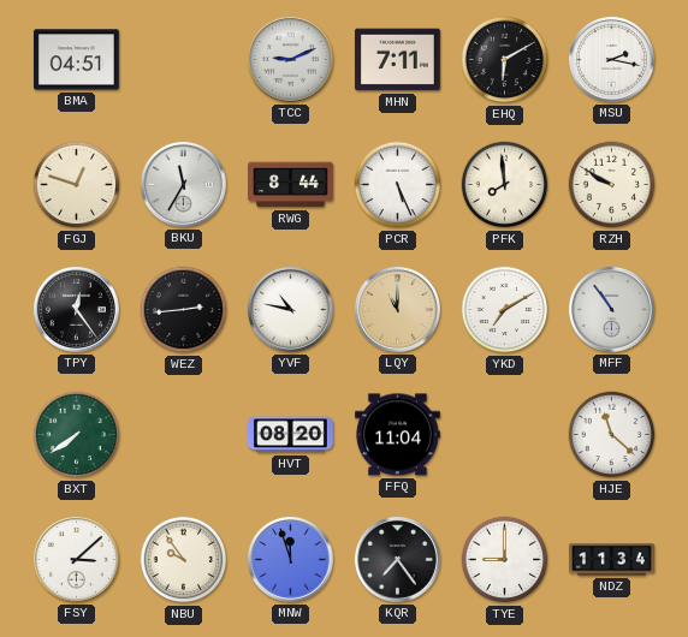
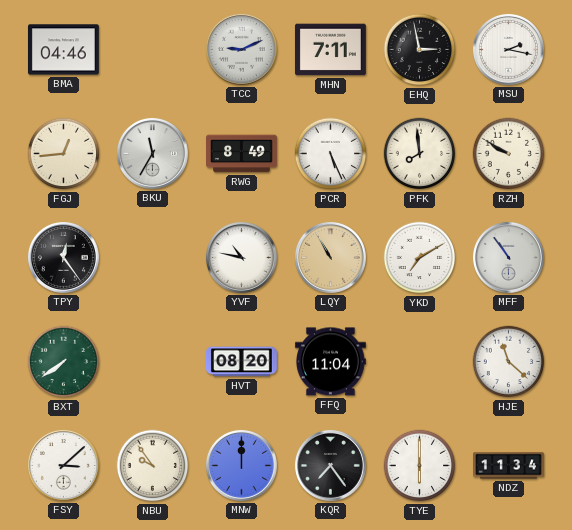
BMA: 04:51 -> 04:46
EHQ: 6:10 -> 2:58
FGJ: 12:48 -> 12:44
RWG: 8:44 -> 8:49
WEZ: 2:44 -> none
LQY: 11:00 -> 10:55
MNW: 11:57 -> 12:00
TYE: 9:00 -> 6:00
